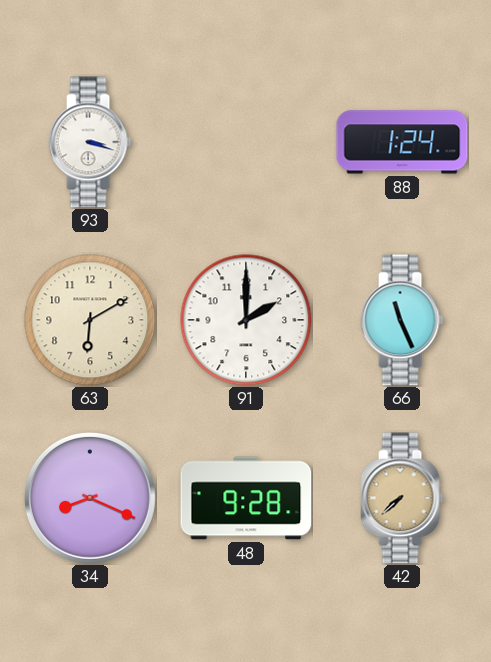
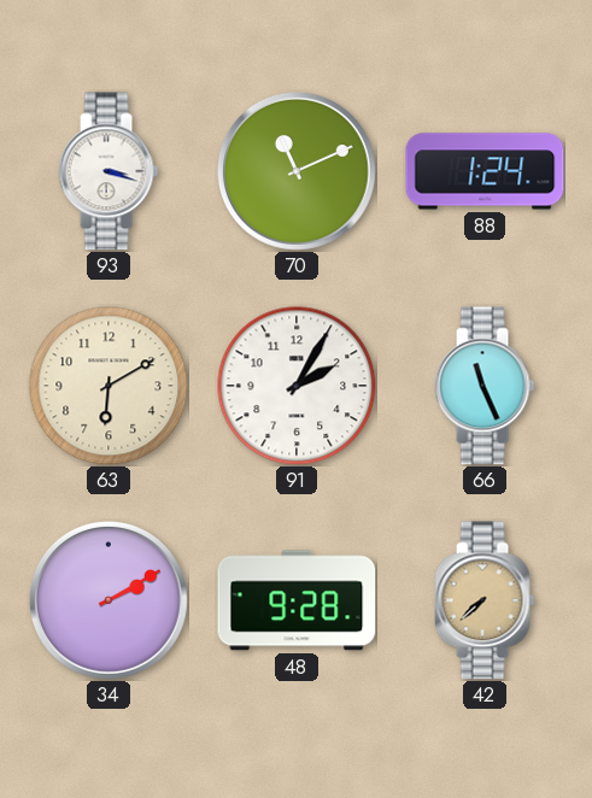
70: none -> 11:11
91: 2:00 -> 2:05
34: 8:19 -> 2:10
